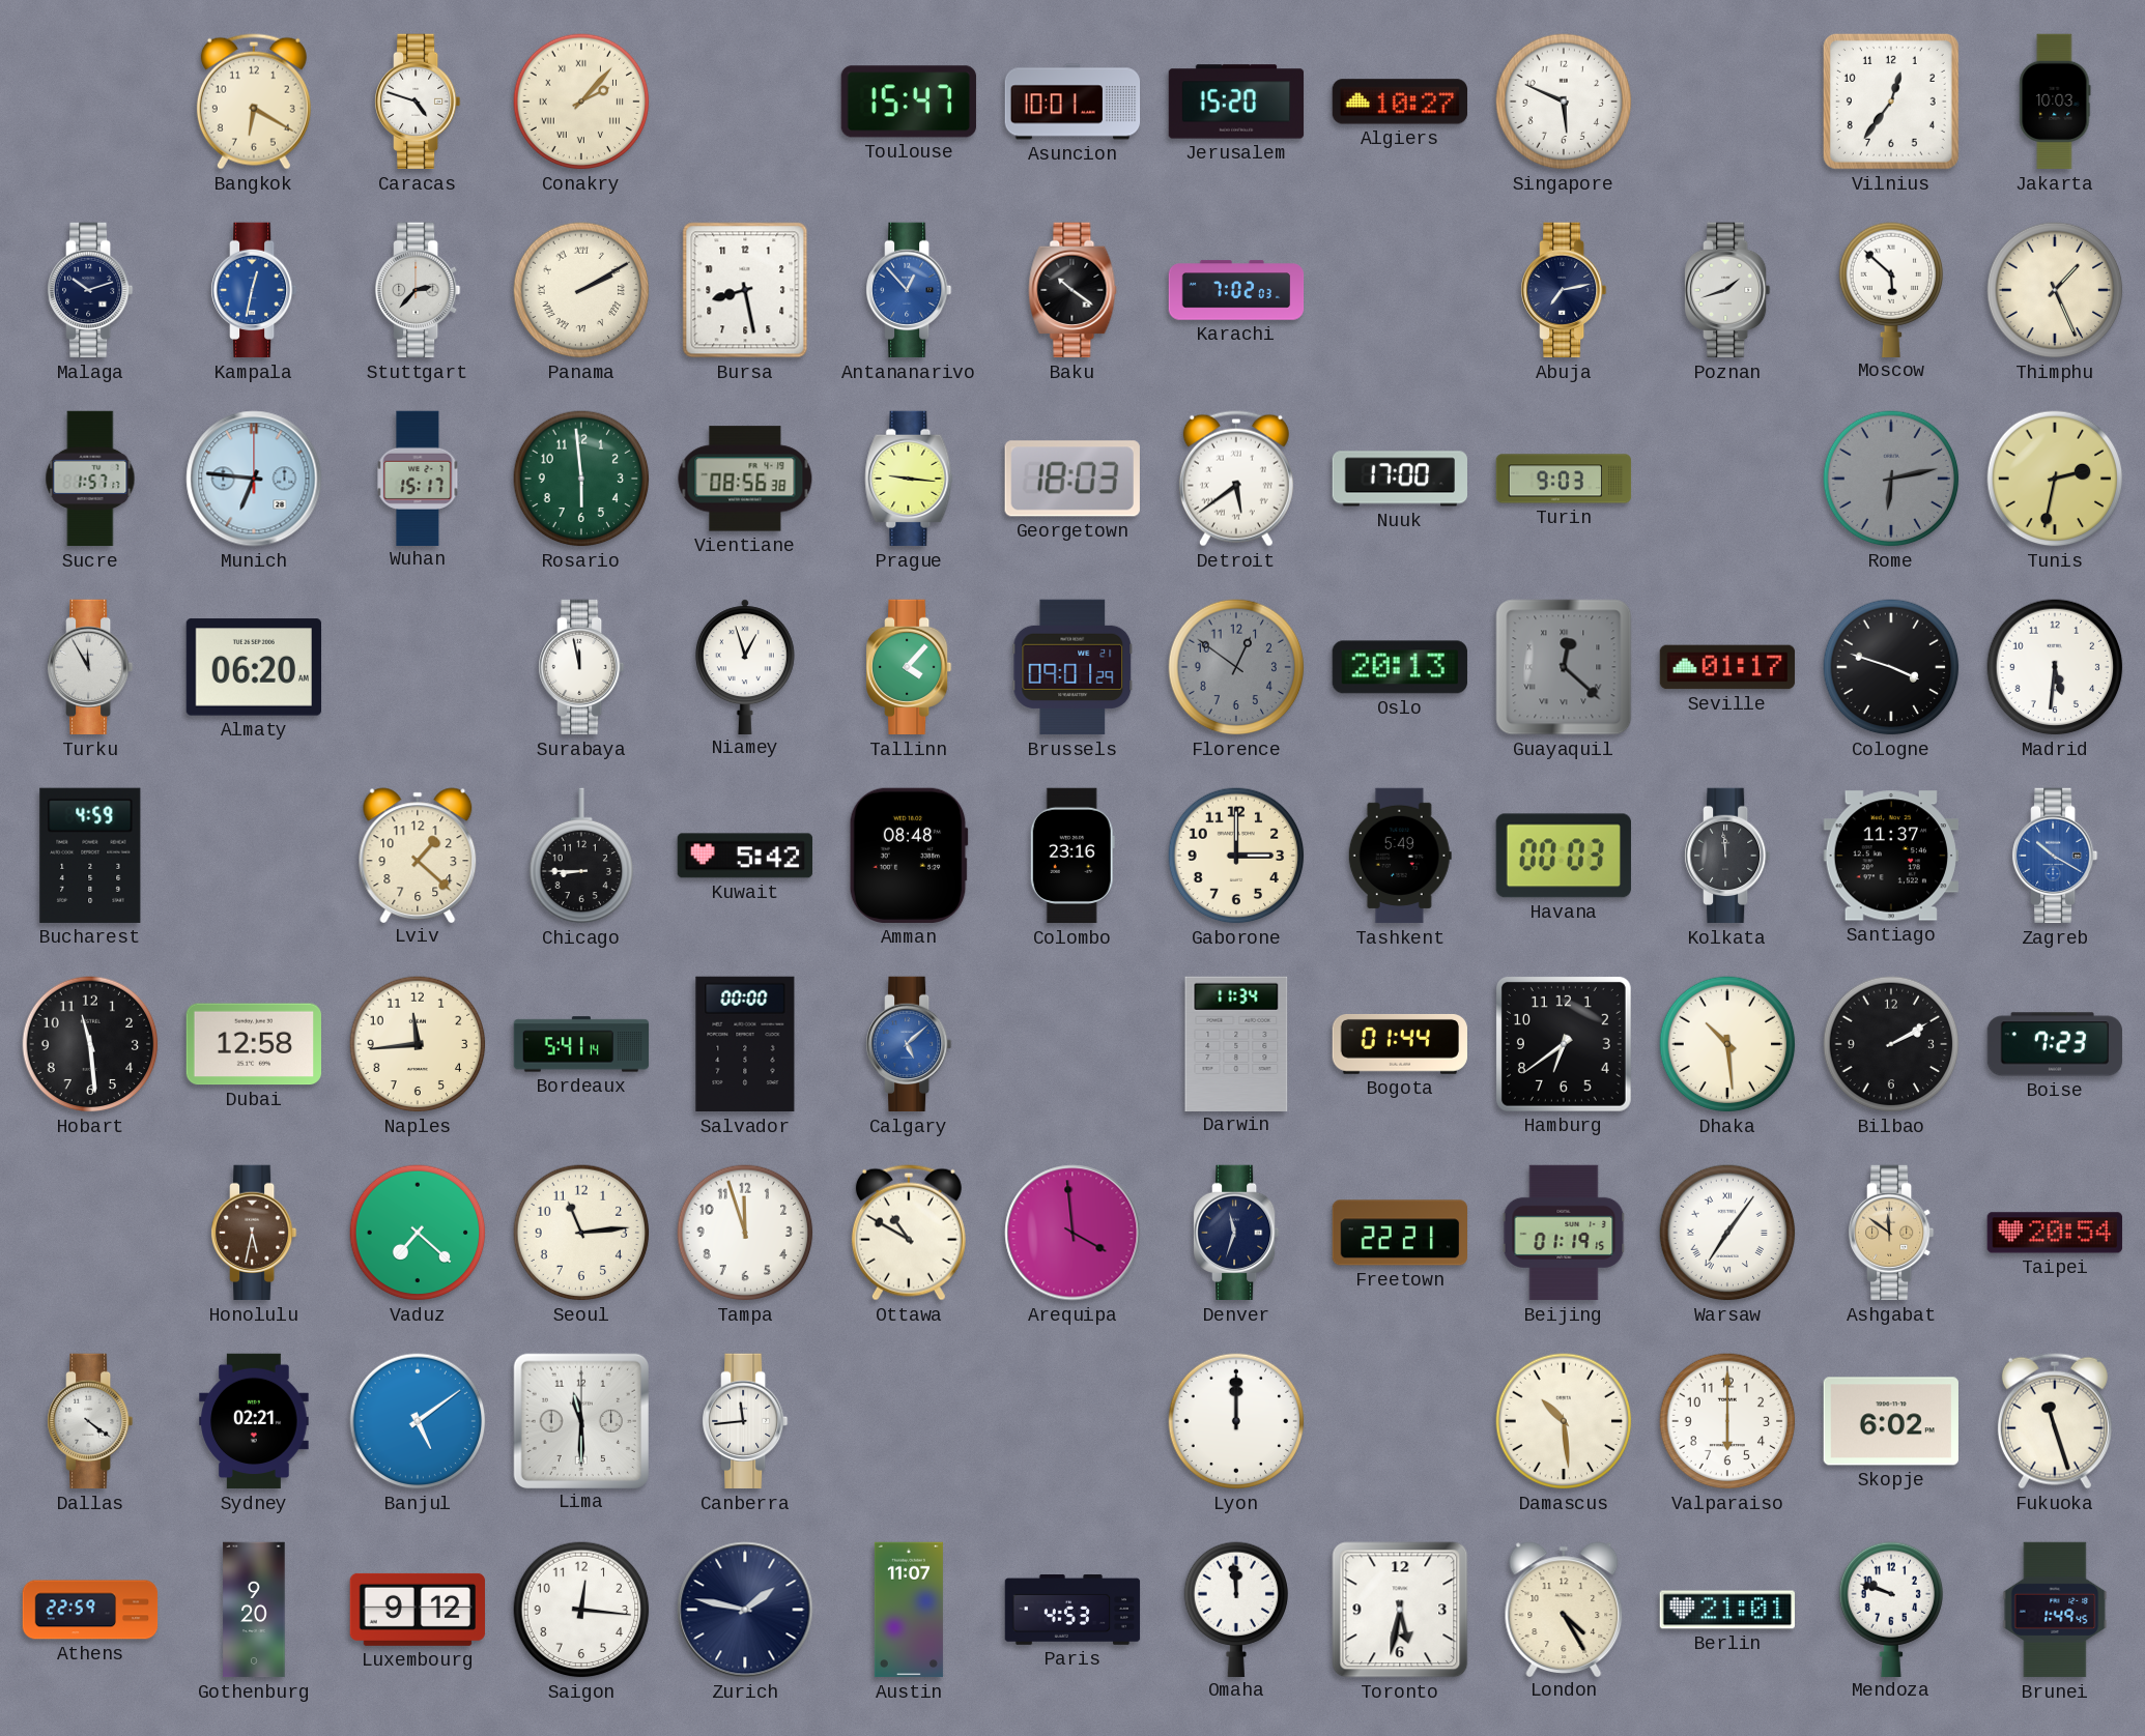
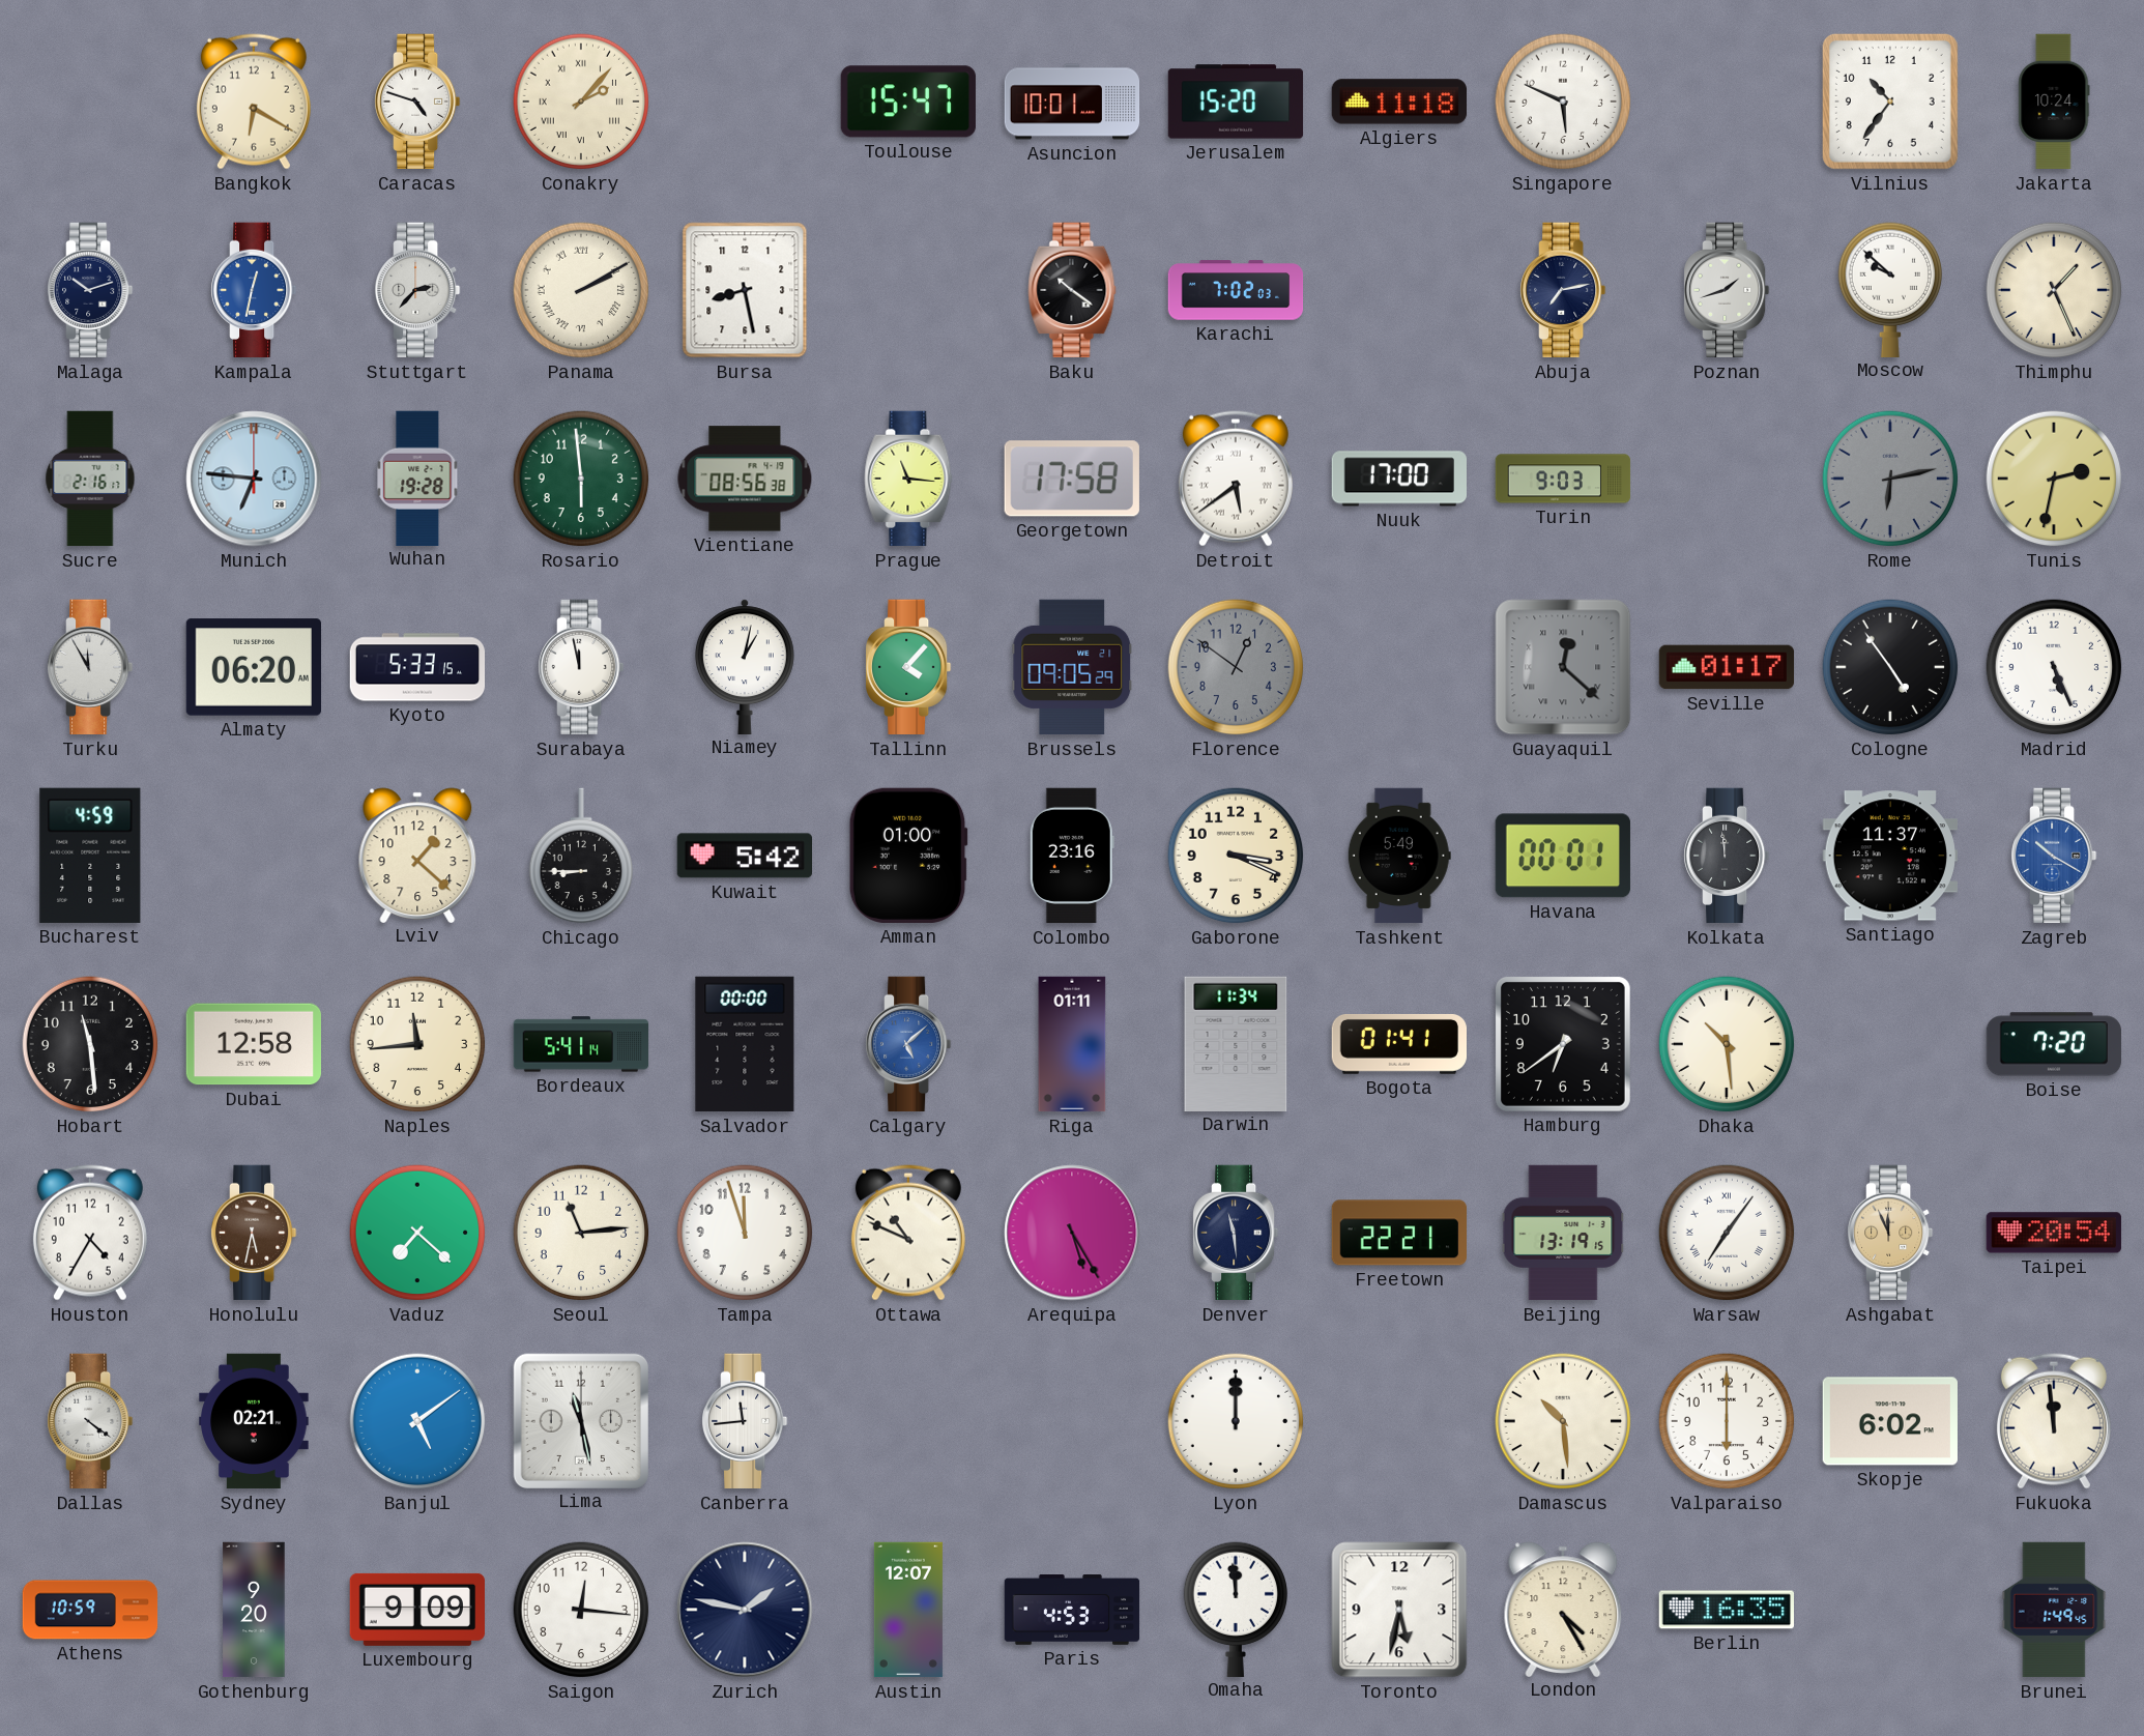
Algiers: 10:27 -> 11:18
Vilnius: 12:36 -> 10:36
Jakarta: 10:03 -> 10:24
Antananarivo: 12:53 -> none
Moscow: 5:52 -> 9:52
Sucre: 1:57 -> 2:16
Wuhan: 15:17 -> 19:28
Prague: 9:16 -> 11:16
Georgetown: 18:03 -> 17:58
Kyoto: none -> 5:33
Niamey: 12:57 -> 1:02
Brussels: 09:01 -> 09:05
Oslo: 20:13 -> none
Cologne: 3:48 -> 4:54
Madrid: 5:31 -> 5:26
Amman: 08:48 -> 01:00
Gaborone: 3:00 -> 3:19
Havana: 00:03 -> 00:01
Riga: none -> 01:11
Bogota: 01:44 -> 01:41
Bilbao: 2:10 -> none
Boise: 7:23 -> 7:20
Houston: none -> 4:35
Ottawa: 10:50 -> 10:49
Arequipa: 3:59 -> 5:25
Denver: 11:33 -> 11:29
Beijing: 01:19 -> 13:19
Ashgabat: 11:51 -> 11:56
Lima: 11:30 -> 11:28
Fukuoka: 11:27 -> 11:59
Athens: 22:59 -> 10:59
Luxembourg: 9:12 -> 9:09
Austin: 11:07 -> 12:07
Berlin: 21:01 -> 16:35
Mendoza: 9:48 -> none
